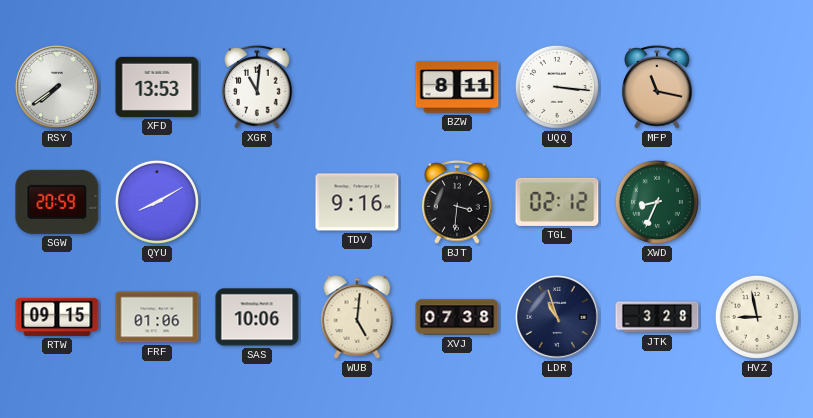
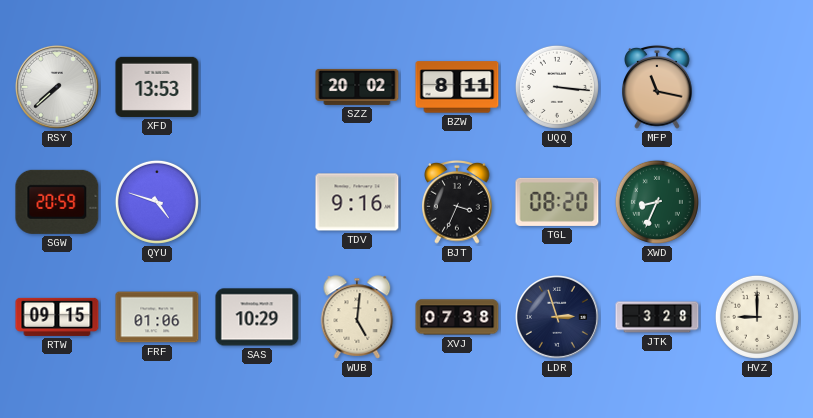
RSY: 7:39 -> 7:38
XGR: 11:01 -> none
SZZ: none -> 20:02
QYU: 8:10 -> 4:48
BJT: 3:31 -> 3:34
TGL: 02:12 -> 08:20
SAS: 10:06 -> 10:29
LDR: 10:57 -> 2:57
HVZ: 8:58 -> 9:00
